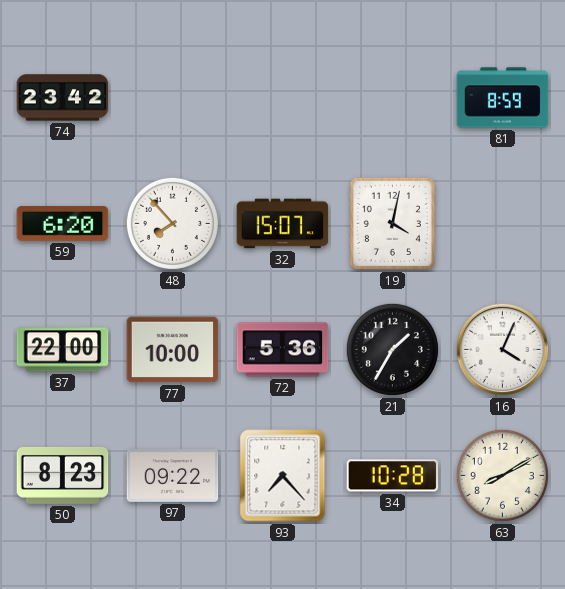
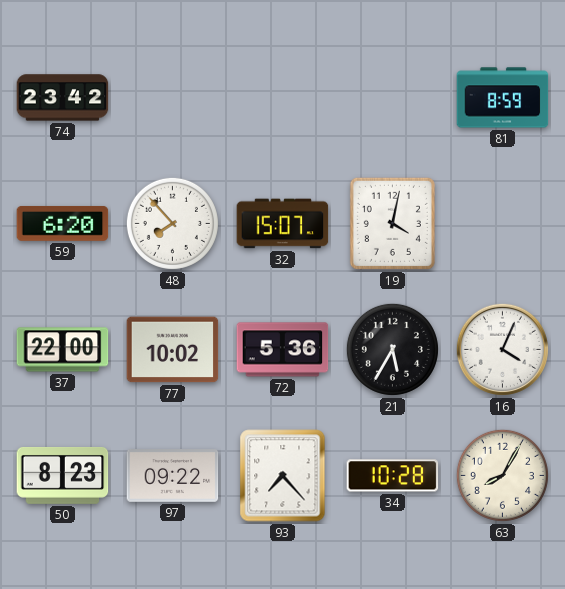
77: 10:00 -> 10:02
21: 1:35 -> 5:35
63: 8:10 -> 8:05
